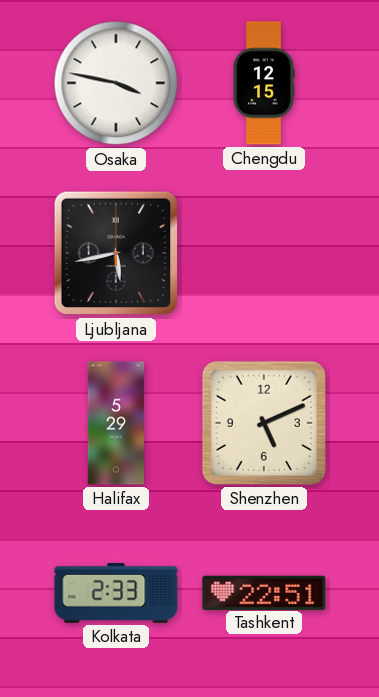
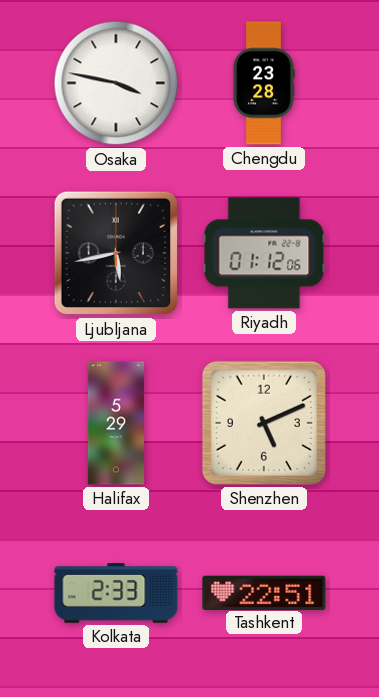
Chengdu: 12:15 -> 23:28
Riyadh: none -> 01:12
